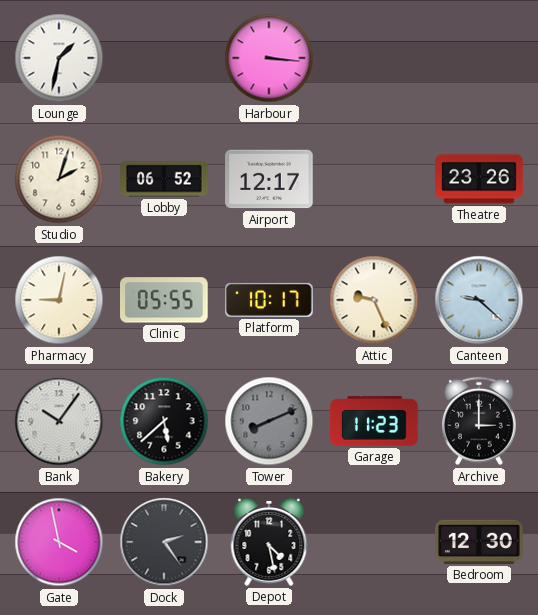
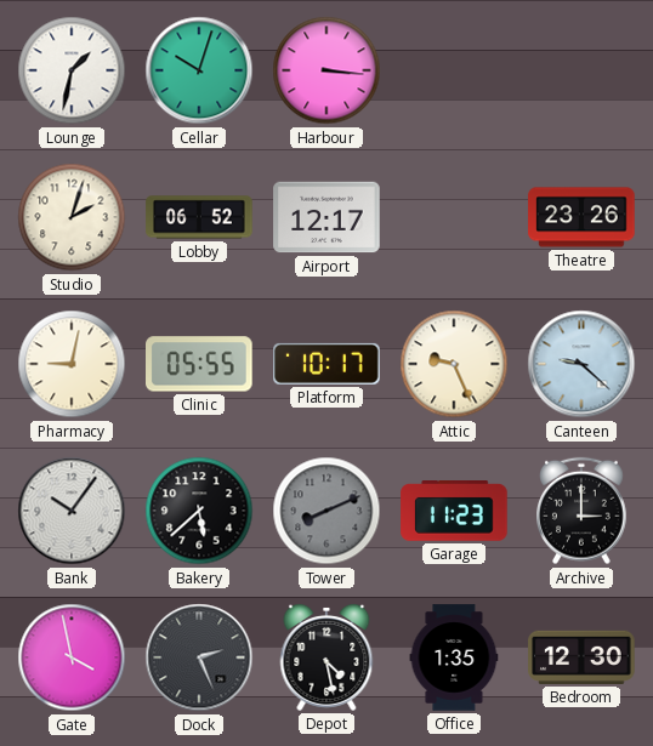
Cellar: none -> 10:03
Dock: 2:24 -> 2:26
Office: none -> 1:35
